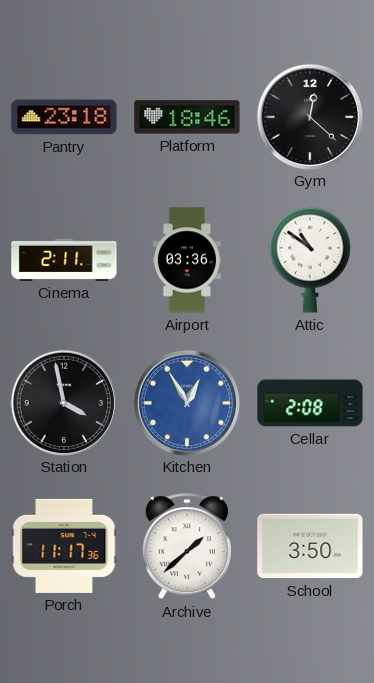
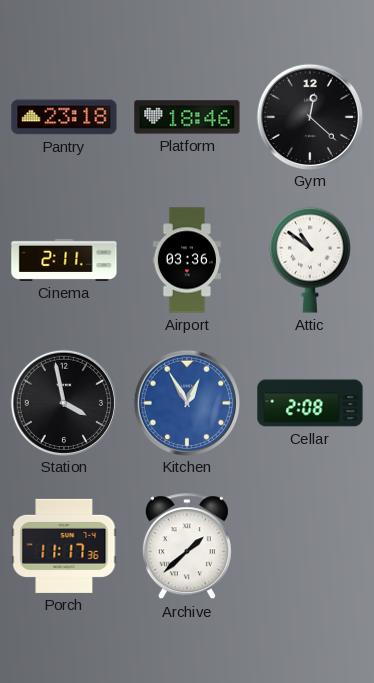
School: 3:50 -> none
